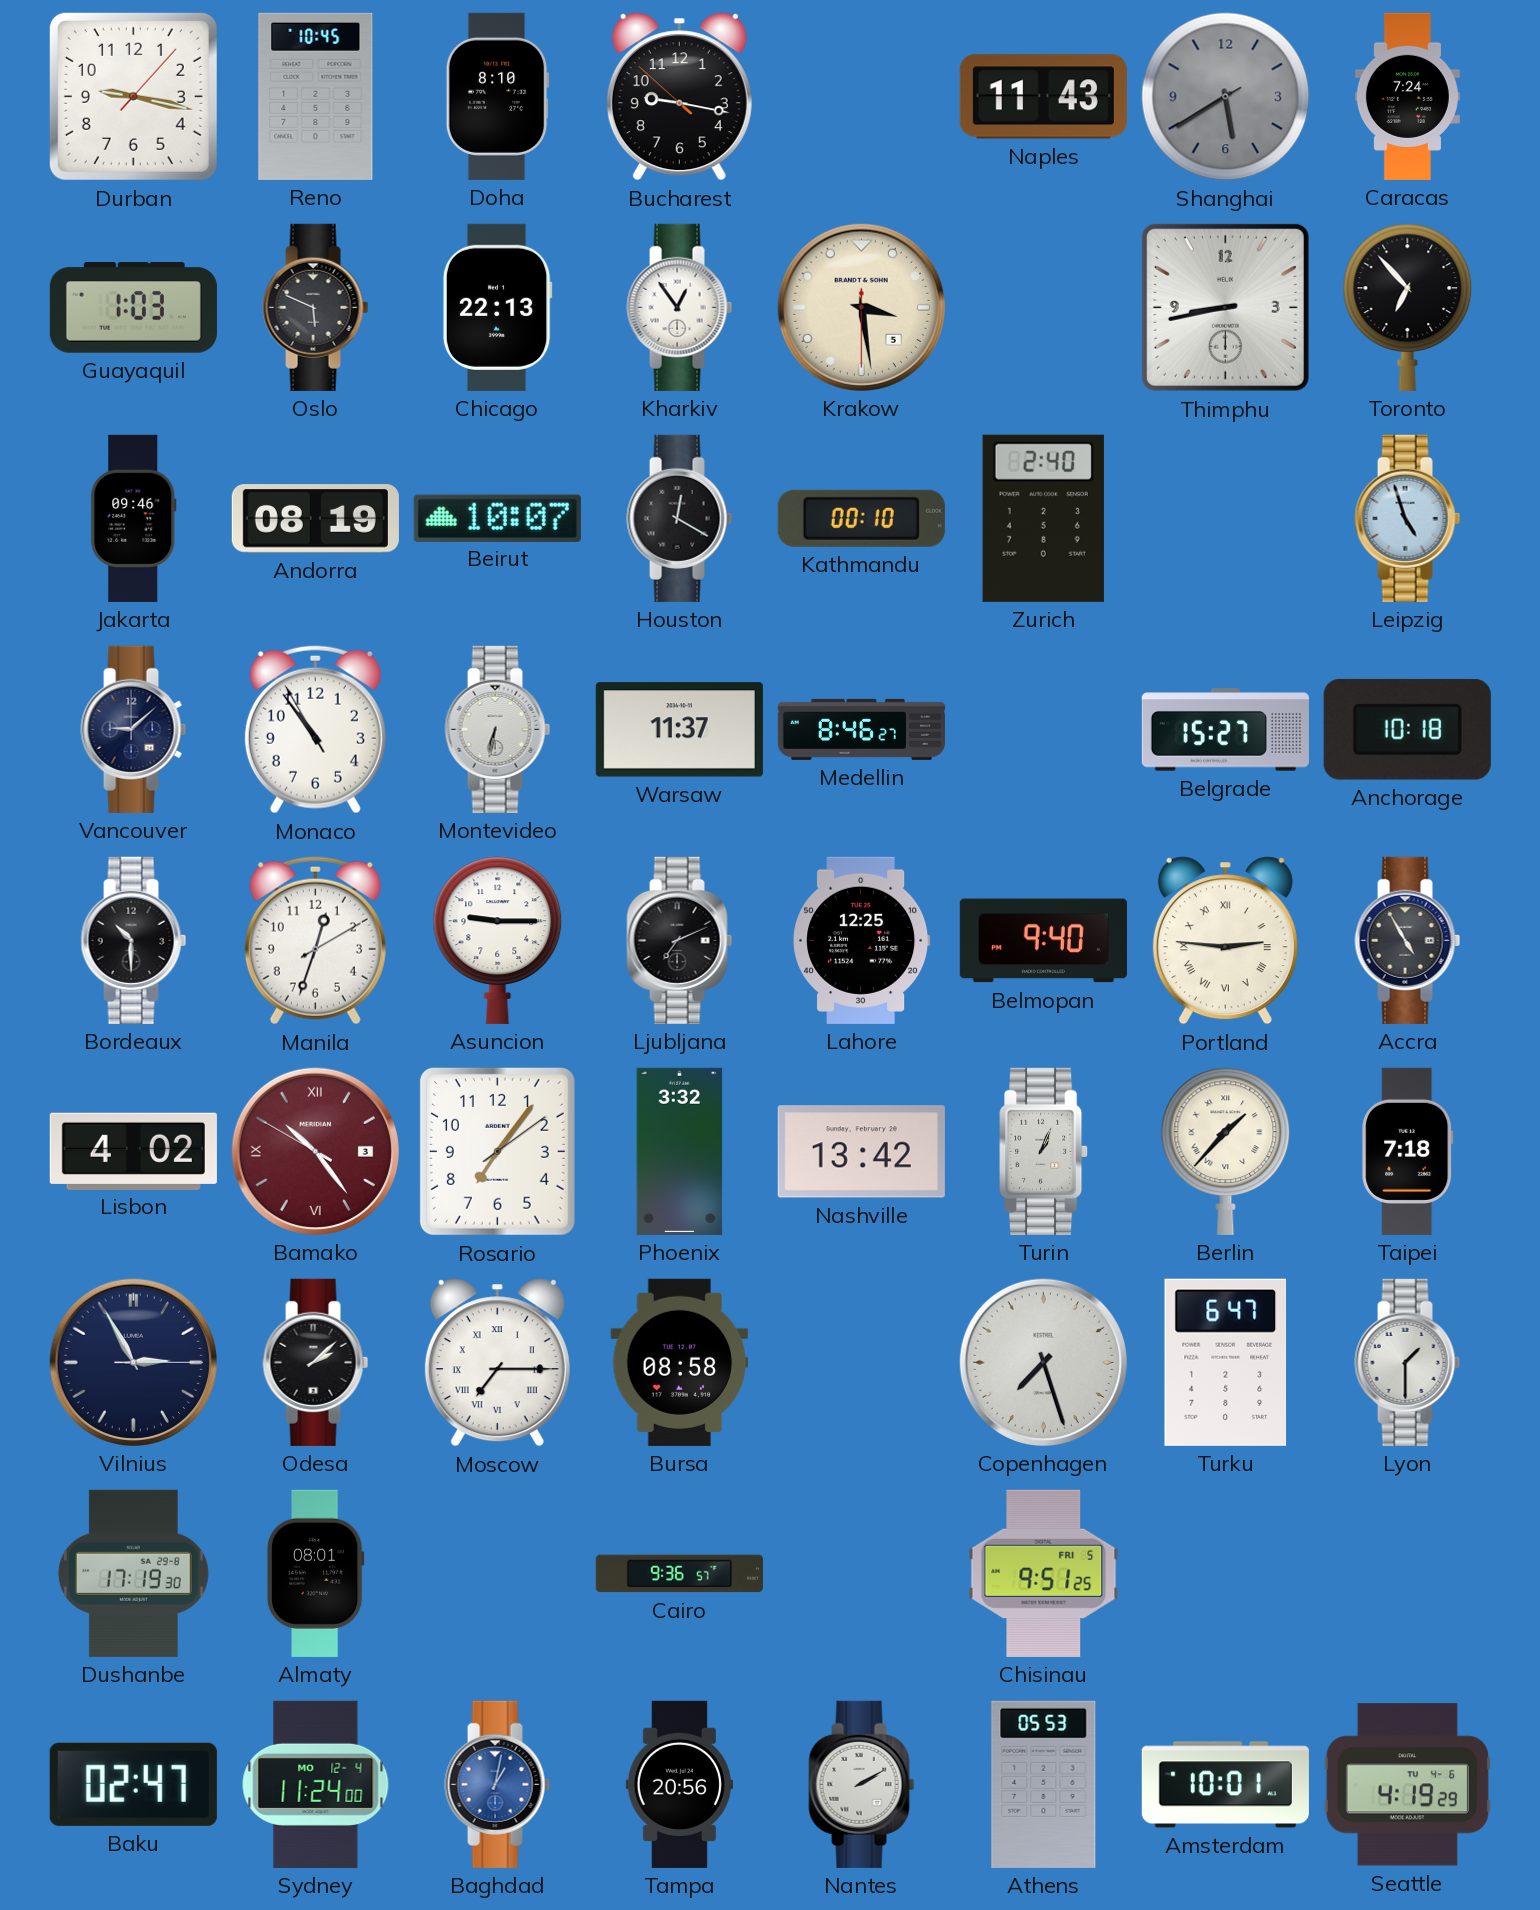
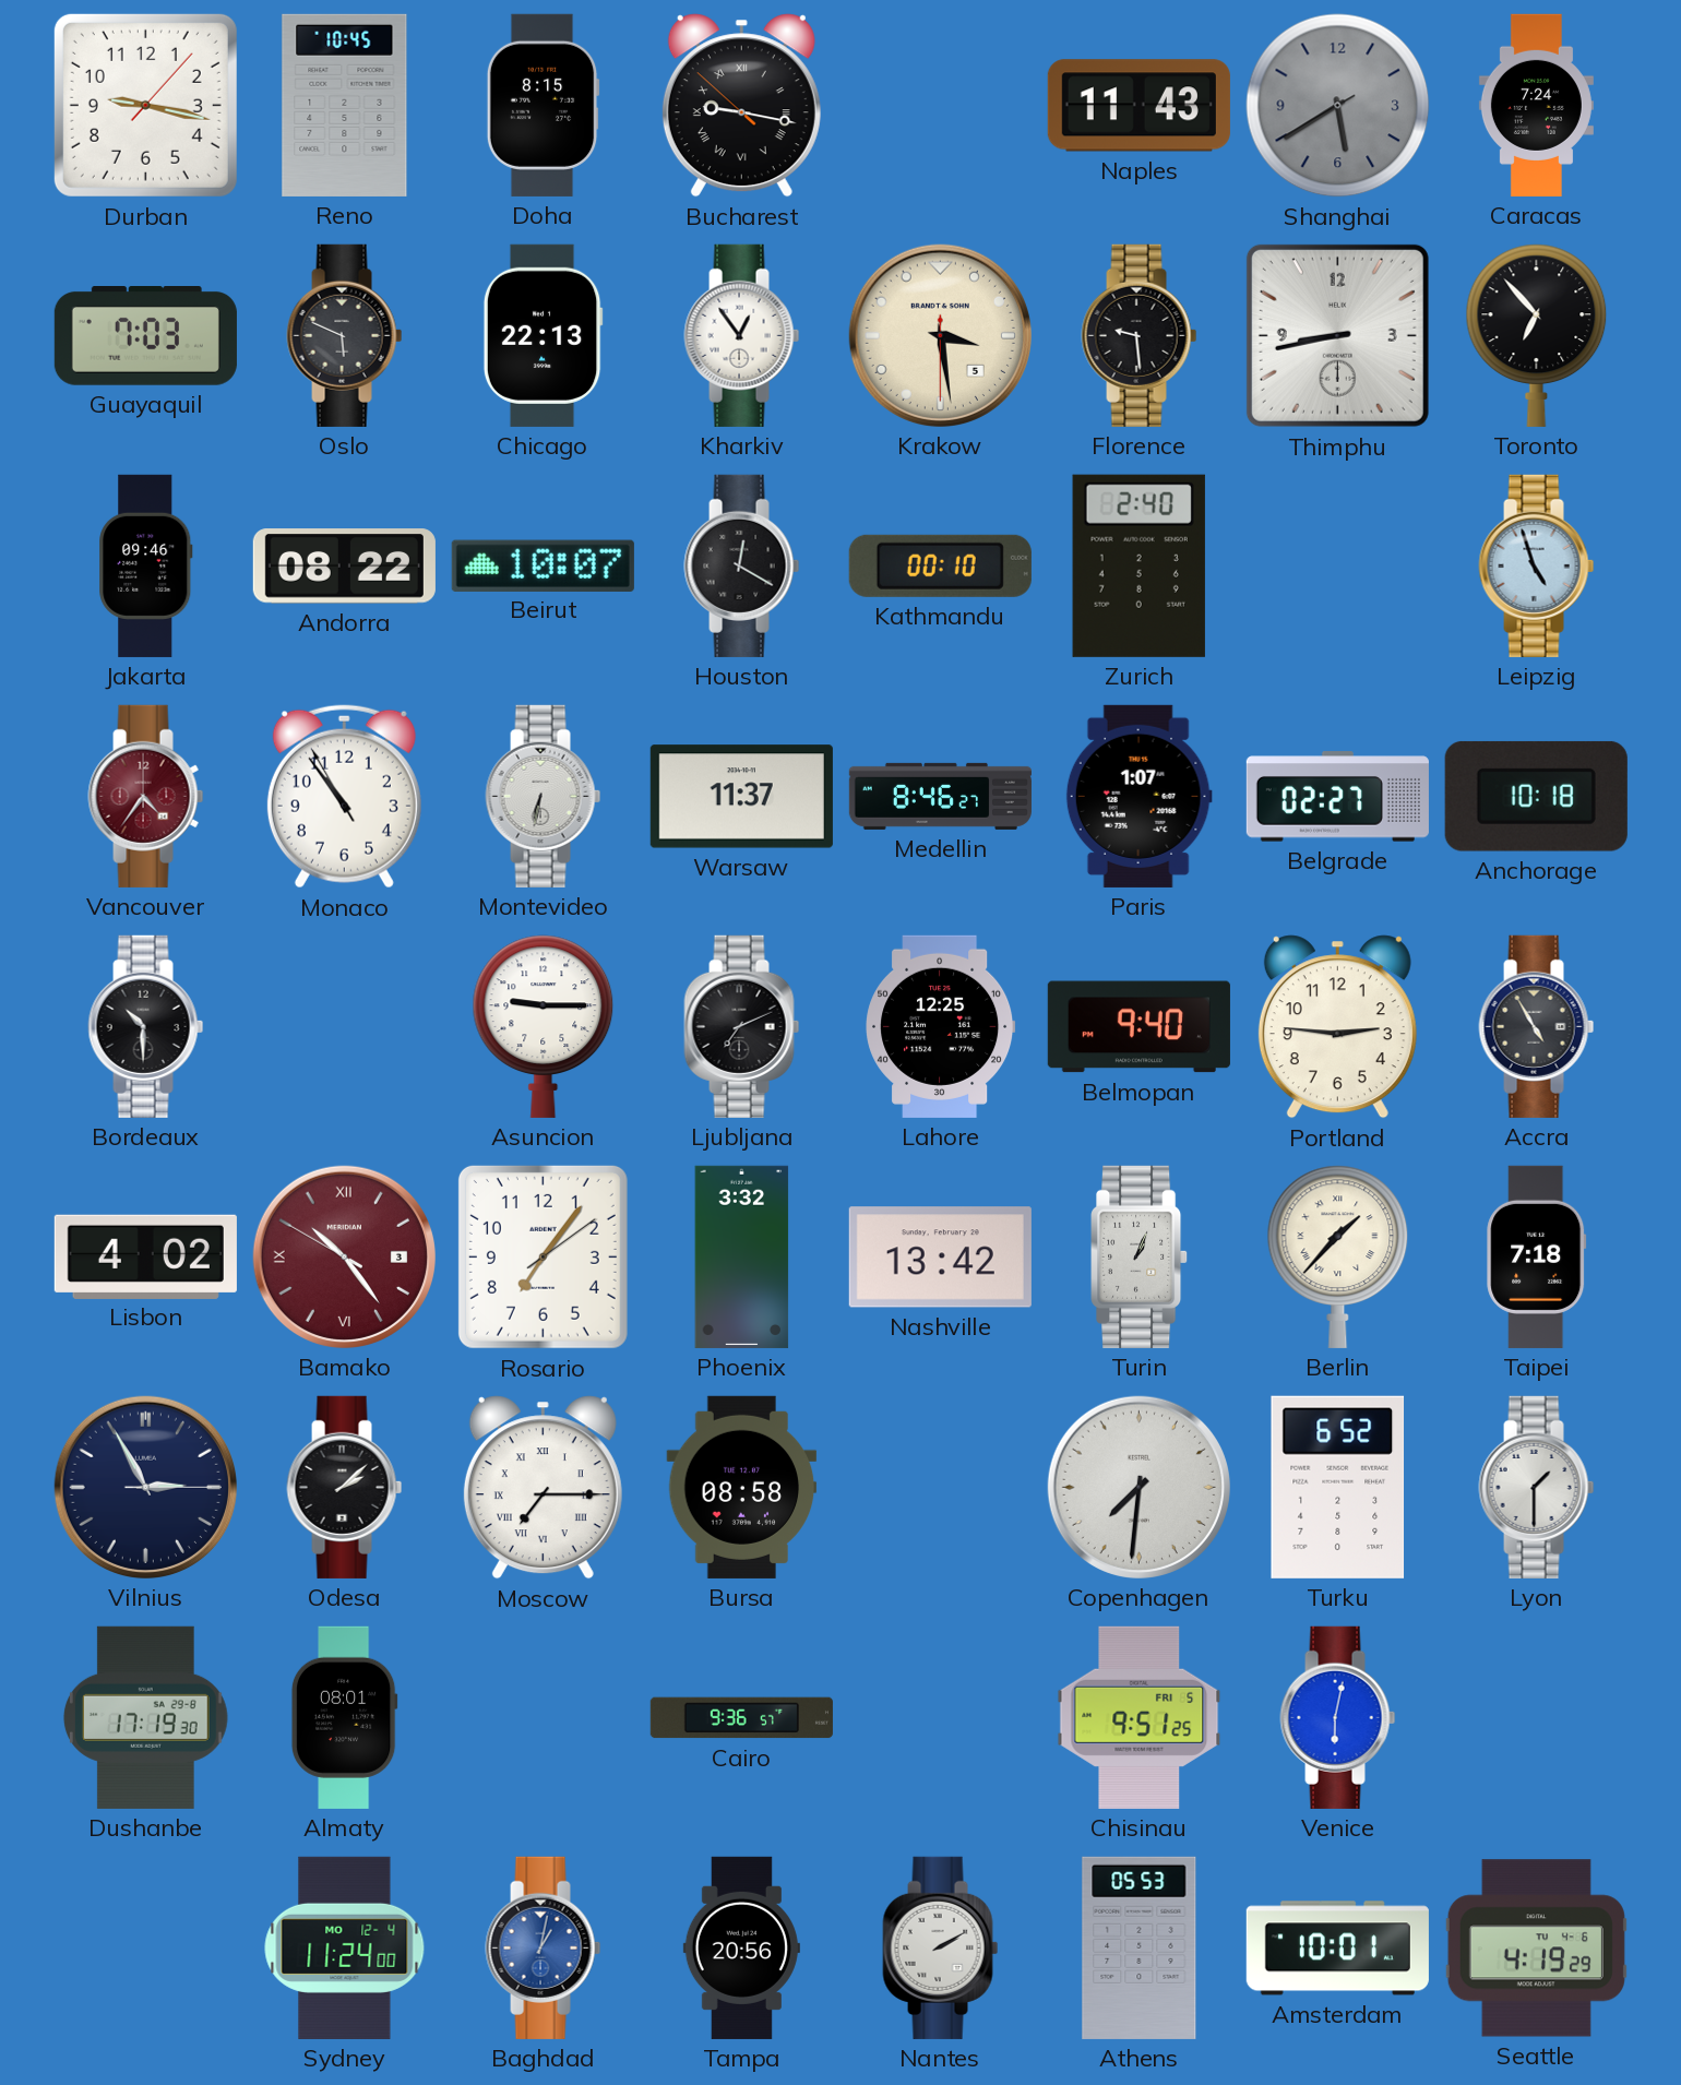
Doha: 8:10 -> 8:15
Bucharest numerals: Arabic -> Roman
Guayaquil: 1:03 -> 7:03
Florence: none -> 9:29
Andorra: 08:19 -> 08:22
Vancouver: 9:08 -> 4:36
Vancouver dial: navy -> burgundy
Paris: none -> 1:07
Belgrade: 15:27 -> 02:27
Manila: 12:33 -> none
Portland numerals: Roman -> Arabic
Copenhagen: 7:27 -> 7:31
Turku: 6:47 -> 6:52
Venice: none -> 6:02
Baku: 02:47 -> none
